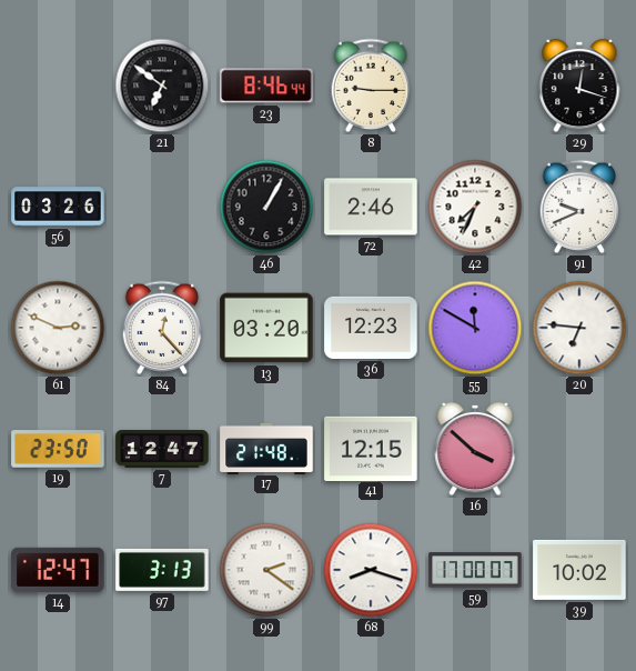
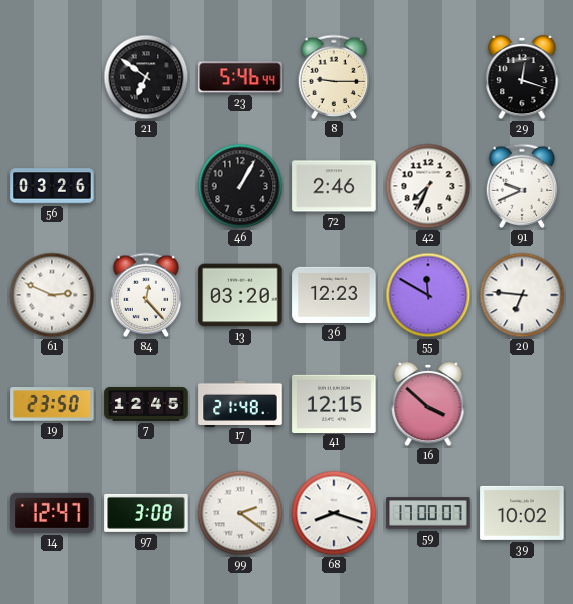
23: 8:46 -> 5:46
7: 12:47 -> 12:45
97: 3:13 -> 3:08
